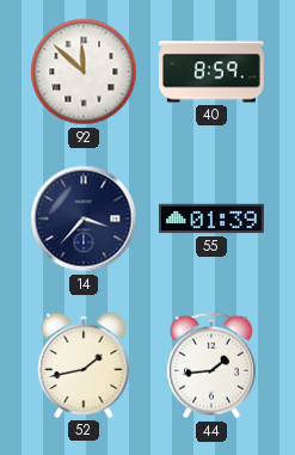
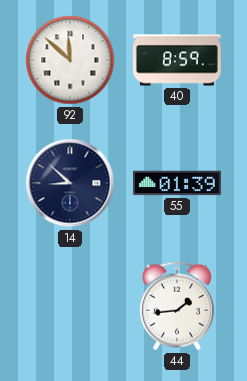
14: 3:37 -> 8:52
52: 1:43 -> none
